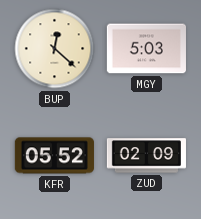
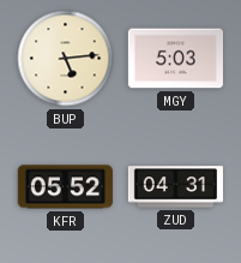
BUP: 12:22 -> 5:14
ZUD: 02:09 -> 04:31
